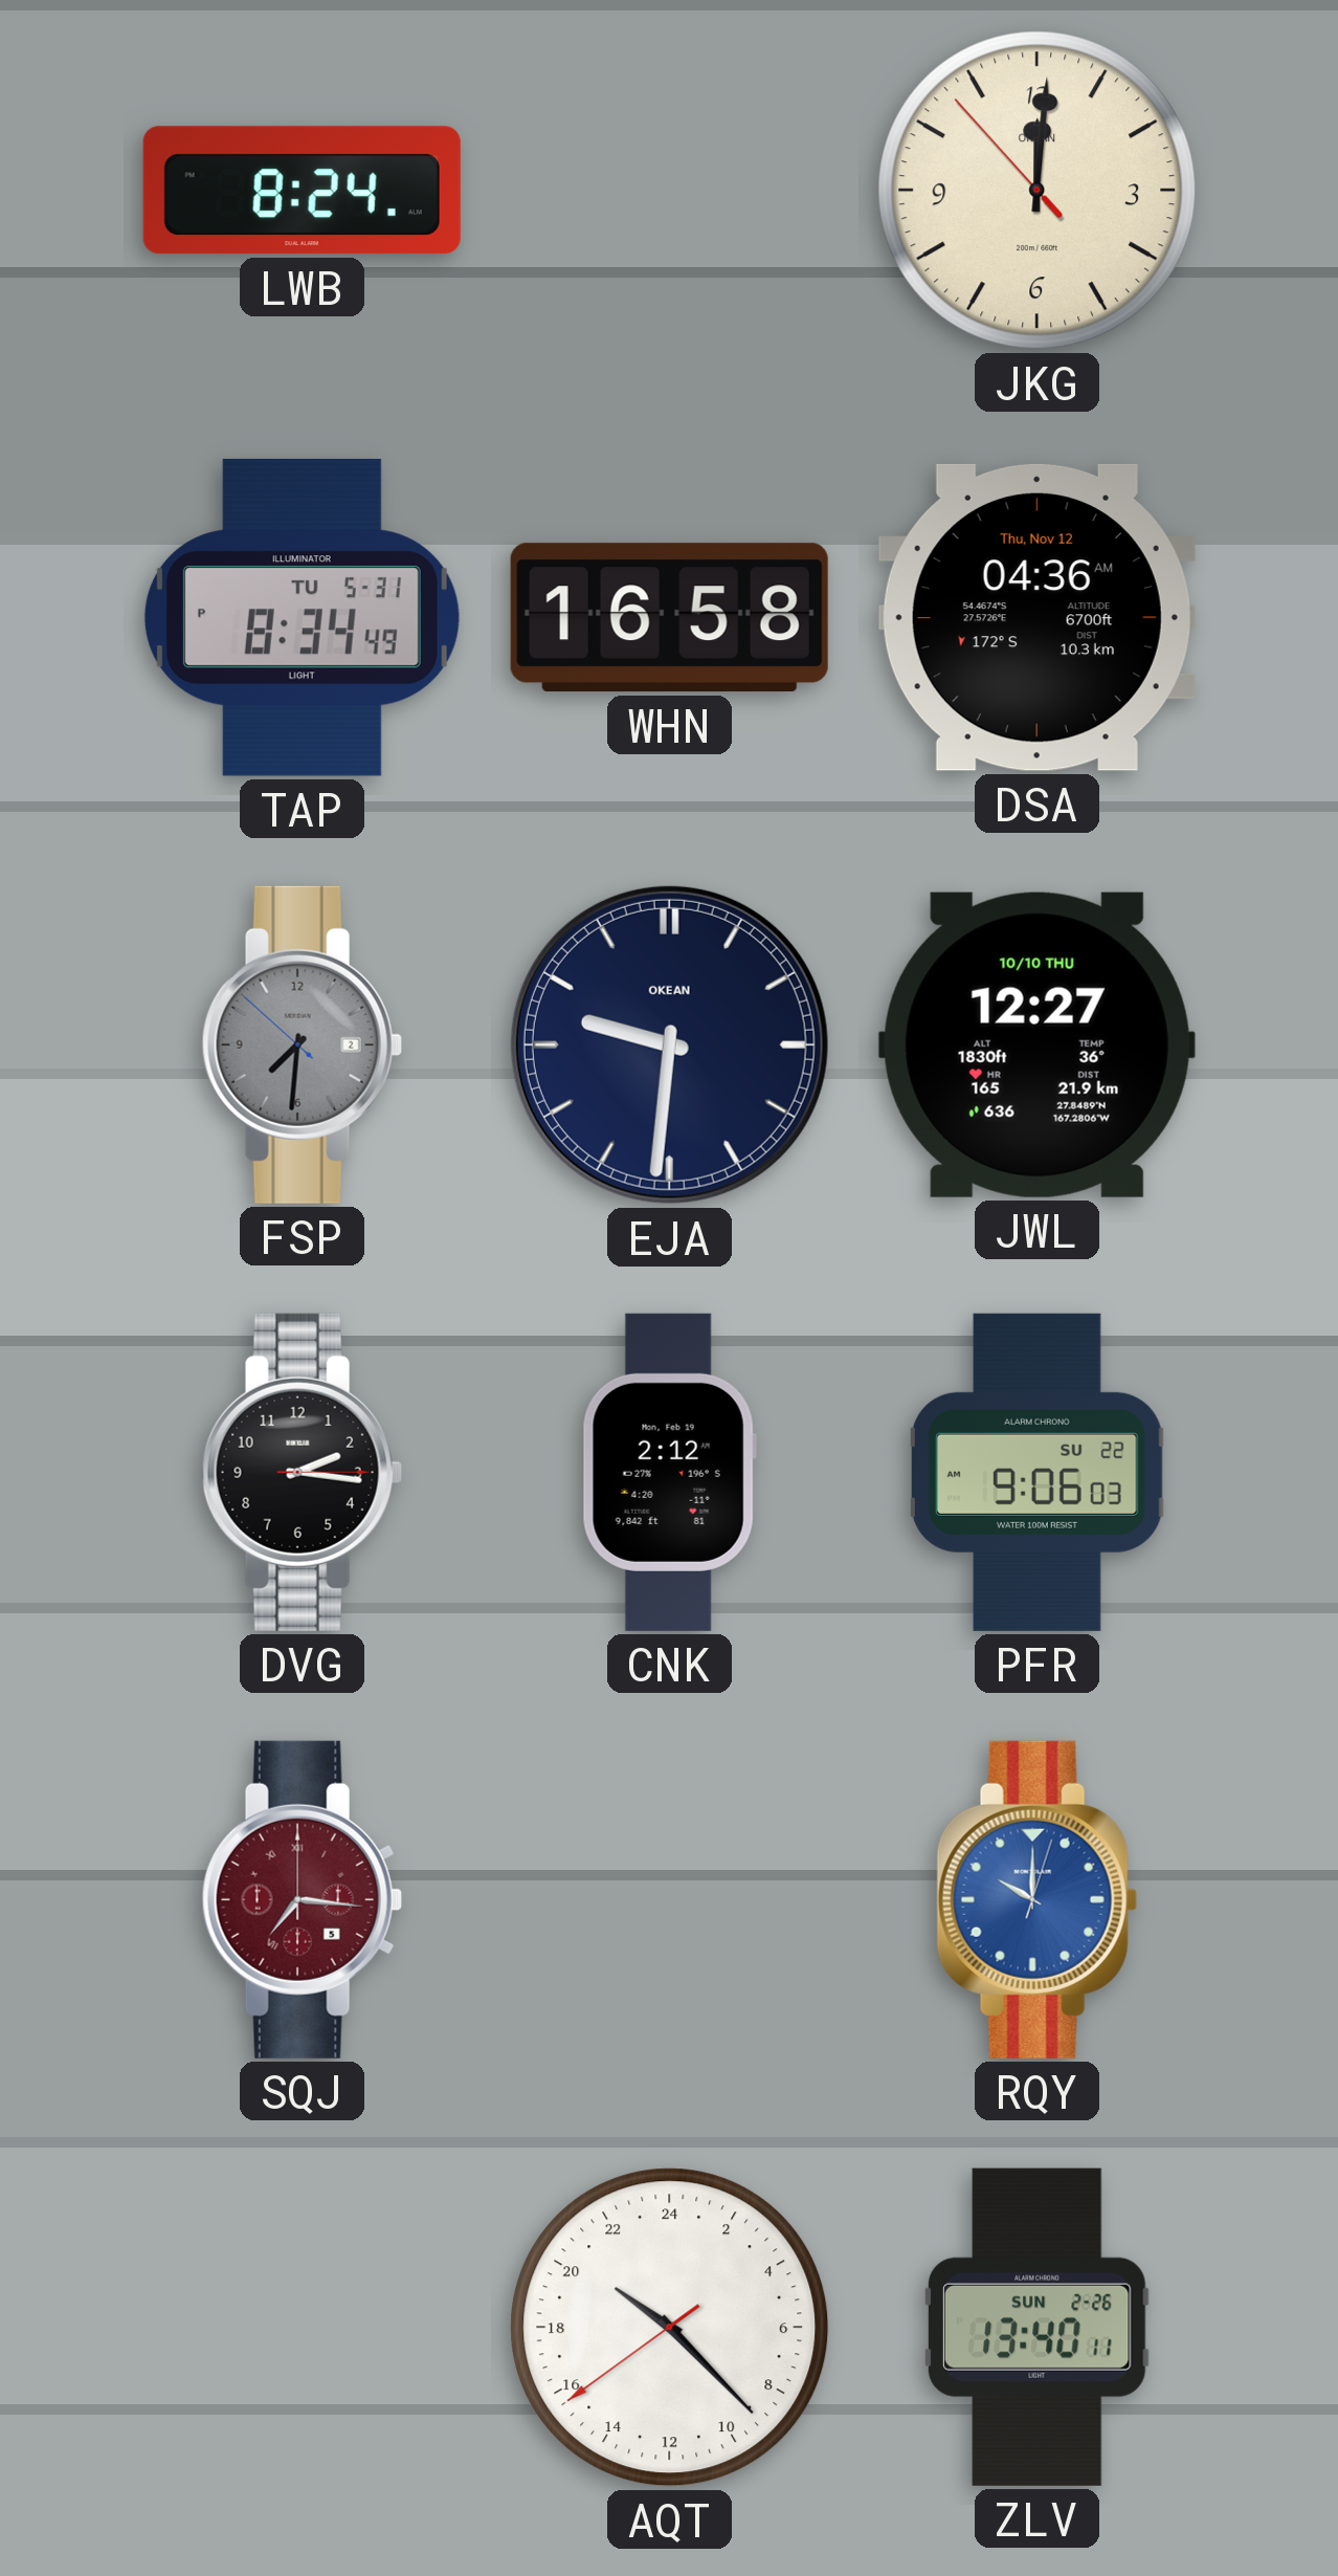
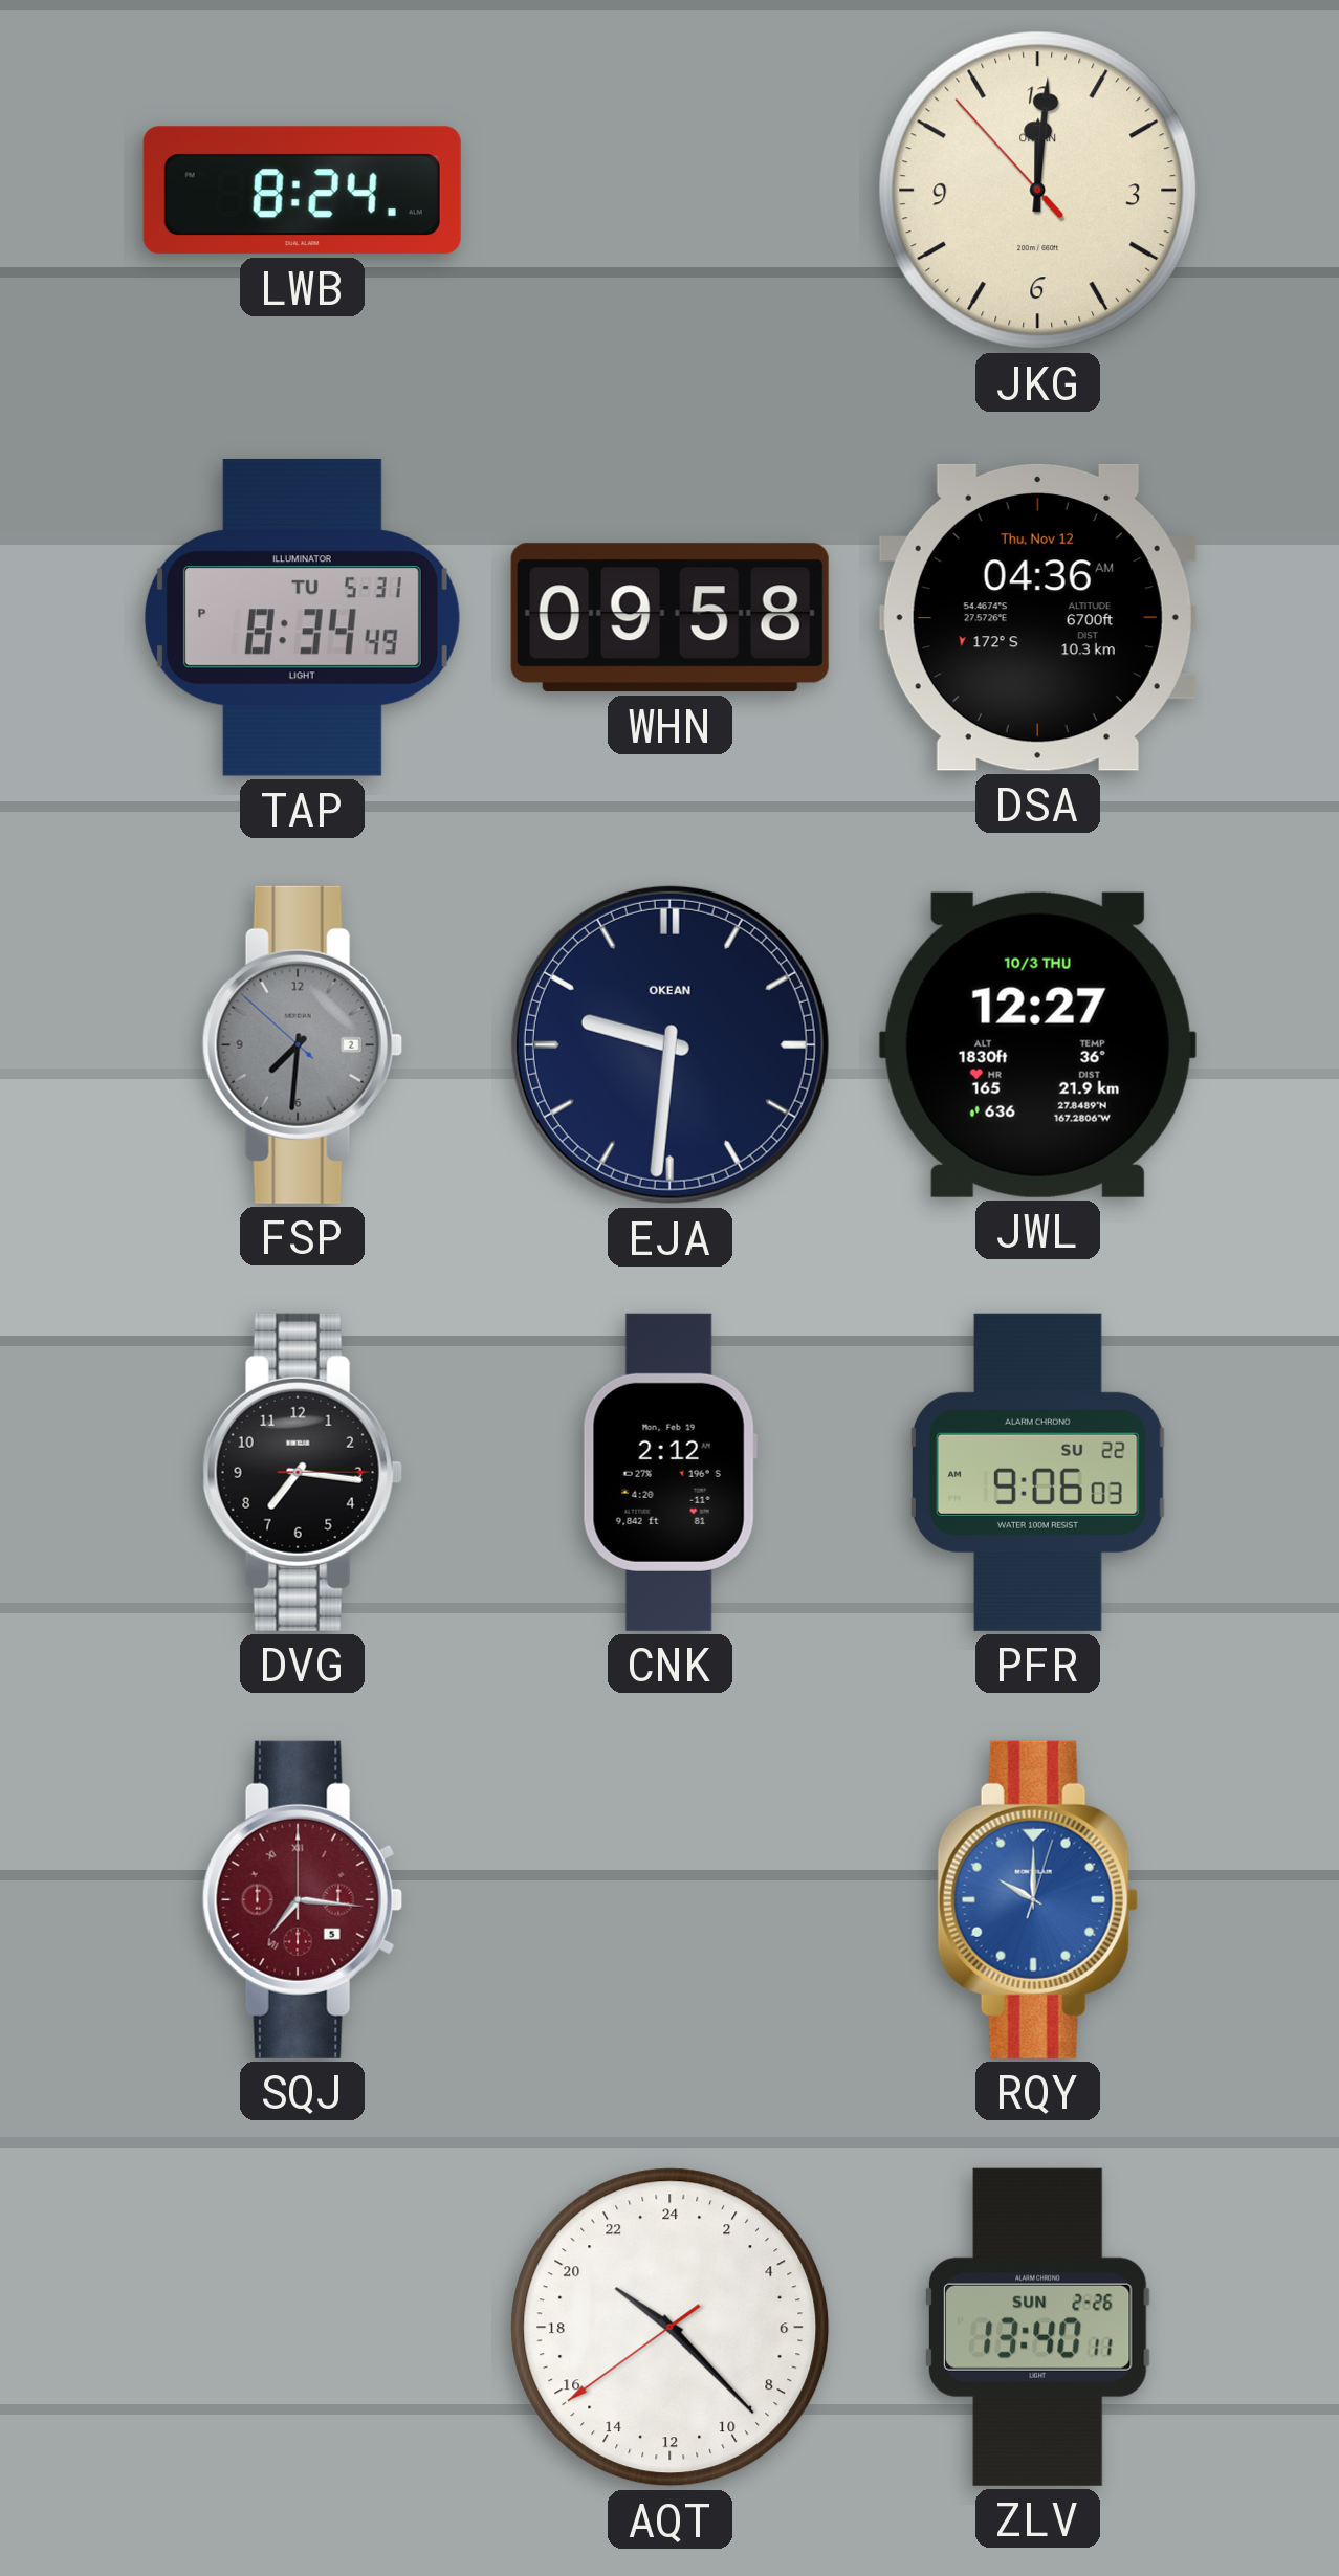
WHN: 16:58 -> 09:58
JWL date: 10/10 THU -> 10/3 THU
DVG: 2:16 -> 7:16
